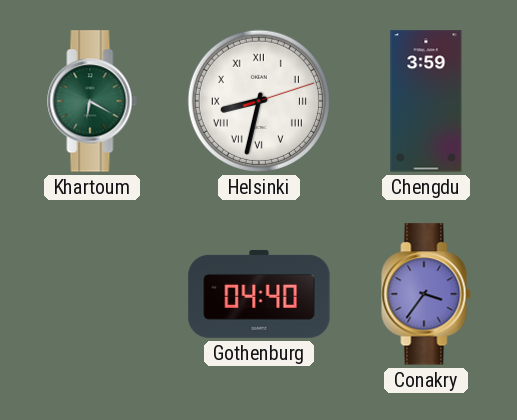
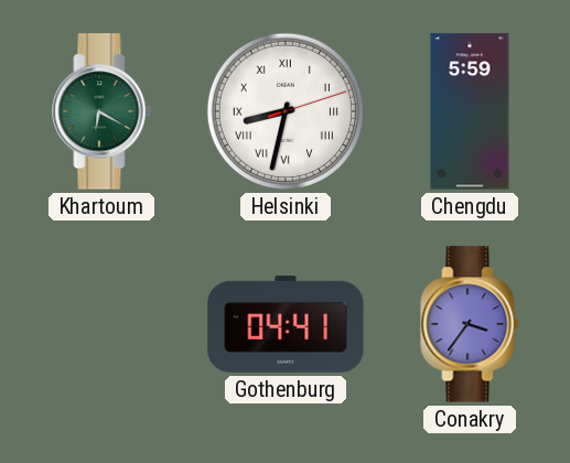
Chengdu: 3:59 -> 5:59
Gothenburg: 04:40 -> 04:41
